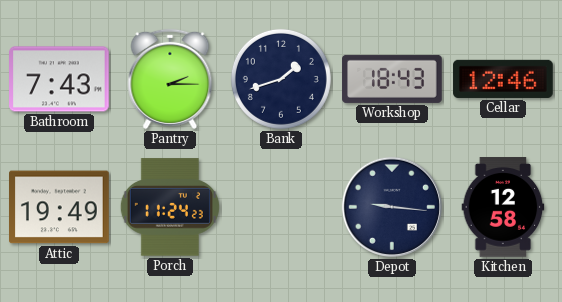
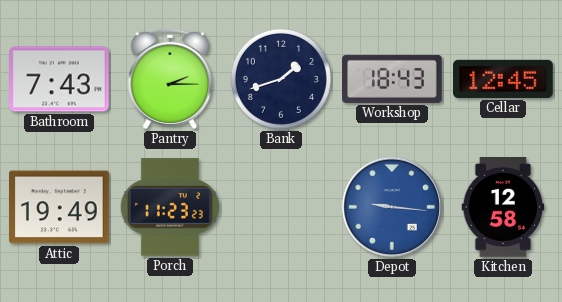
Cellar: 12:46 -> 12:45
Porch: 11:24 -> 11:23
Depot dial: navy -> blue
